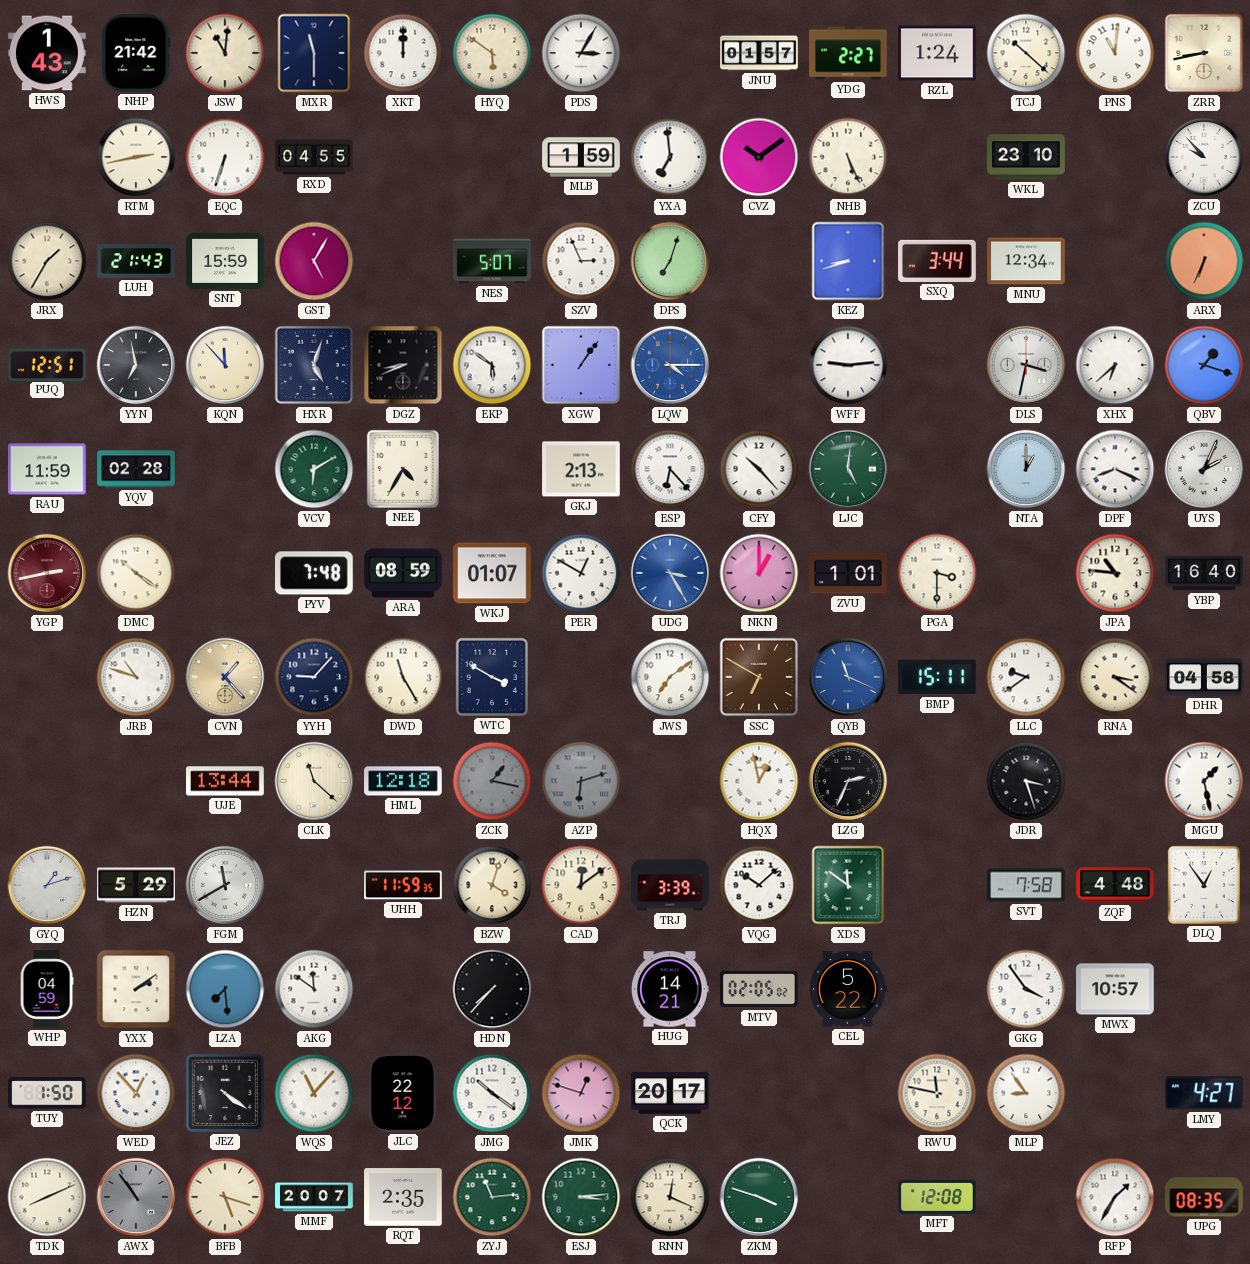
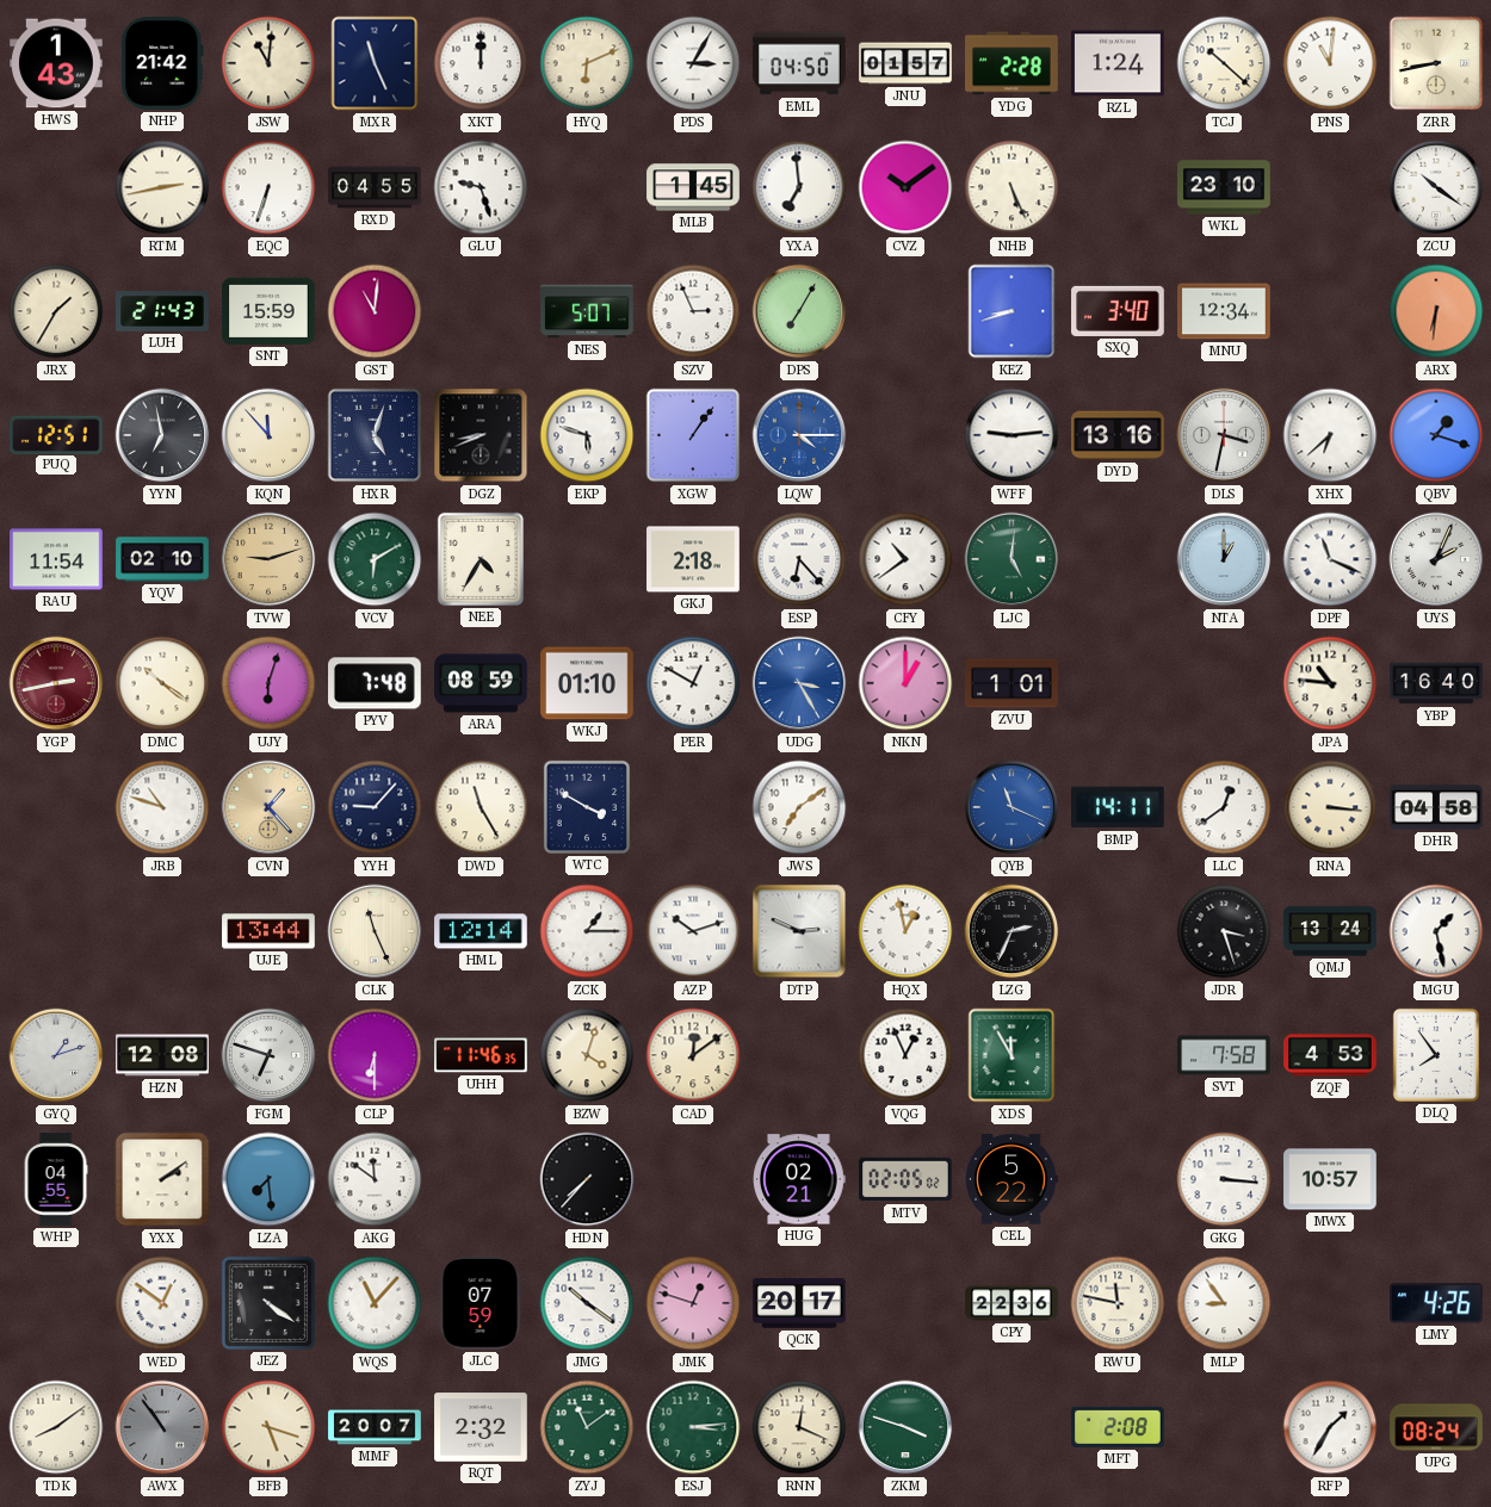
MXR: 11:30 -> 11:26
HYQ: 5:51 -> 6:11
EML: none -> 04:50
YDG: 2:27 -> 2:28
GLU: none -> 9:27
MLB: 1:59 -> 1:45
ZCU: 9:53 -> 10:21
GST: 5:05 -> 11:01
DPS: 7:03 -> 7:05
SXQ: 3:44 -> 3:40
ARX: 6:34 -> 6:31
EKP: 5:51 -> 5:48
DYD: none -> 13:16
RAU: 11:59 -> 11:54
YQV: 02:28 -> 02:10
TVW: none -> 9:12
GKJ: 2:13 -> 2:18
CFY: 10:23 -> 10:39
DPF: 8:19 -> 11:19
UJY: none -> 6:03
WKJ: 01:07 -> 01:10
PGA: 3:30 -> none
SSC: 6:50 -> none
BMP: 15:11 -> 14:11
LLC: 9:39 -> 12:39
RNA: 3:21 -> 3:16
CLK: 11:22 -> 11:26
HML: 12:18 -> 12:14
ZCK: 1:17 -> 1:15
ZCK dial: grey -> white
AZP: 6:12 -> 10:12
AZP dial: grey -> white
DTP: none -> 2:49
QMJ: none -> 13:24
HZN: 5:29 -> 12:08
FGM: 11:40 -> 6:48
CLP: none -> 6:30
UHH: 11:59 -> 11:46
TRJ: 3:39 -> none
VQG: 10:08 -> 12:56
XDS: 11:51 -> 11:55
ZQF: 4:48 -> 4:53
DLQ: 12:54 -> 7:54
WHP: 04:59 -> 04:55
HUG: 14:21 -> 02:21
GKG: 3:54 -> 3:16
TUY: 1:50 -> none
WED: 12:53 -> 12:51
JLC: 22:12 -> 07:59
CPY: none -> 22:36
LMY: 4:27 -> 4:26
TDK: 8:11 -> 8:09
RQT: 2:35 -> 2:32
ZYJ: 11:14 -> 11:09
MFT: 12:08 -> 2:08
UPG: 08:35 -> 08:24
